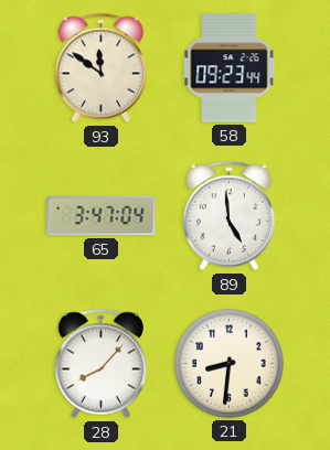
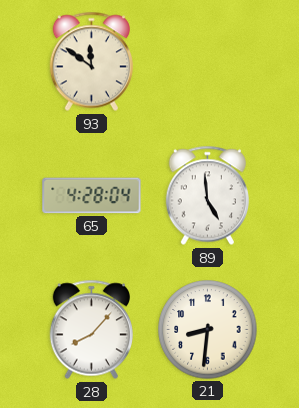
58: 09:23 -> none
65: 3:47 -> 4:28
